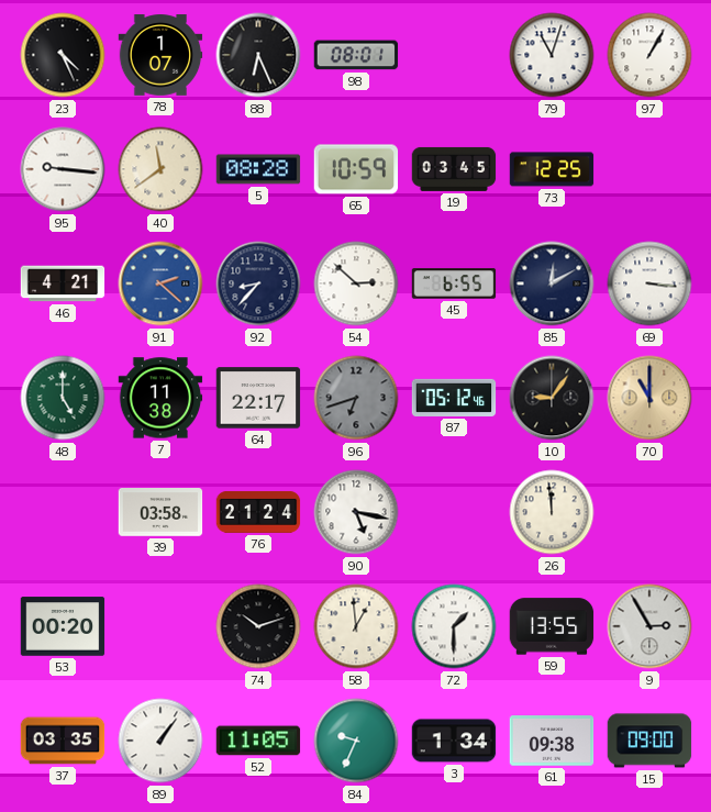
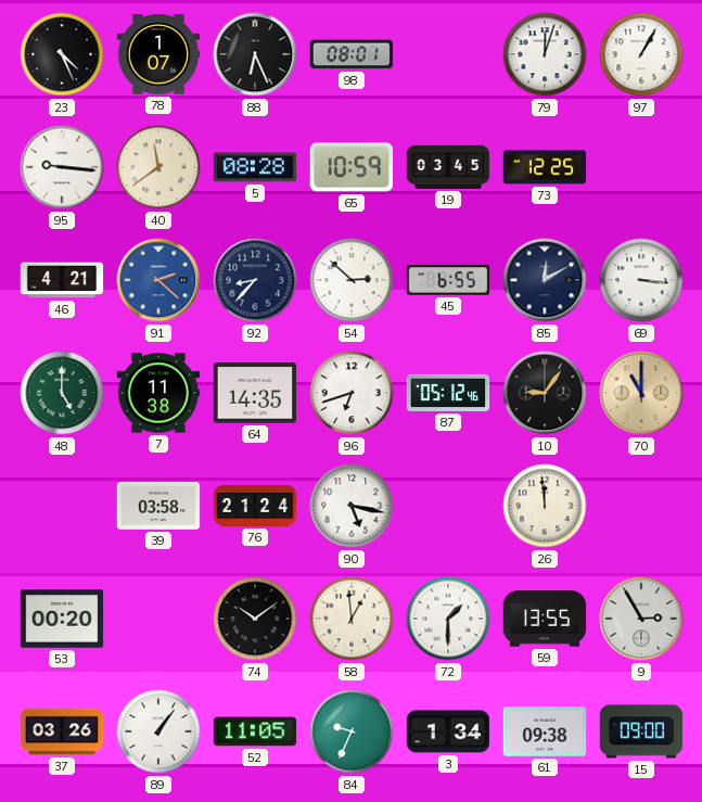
79: 11:03 -> 12:03
64: 22:17 -> 14:35
96 dial: grey -> white
74: 10:12 -> 10:09
37: 03:35 -> 03:26
